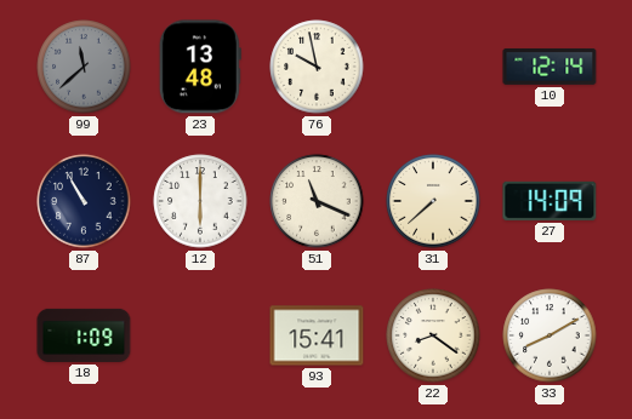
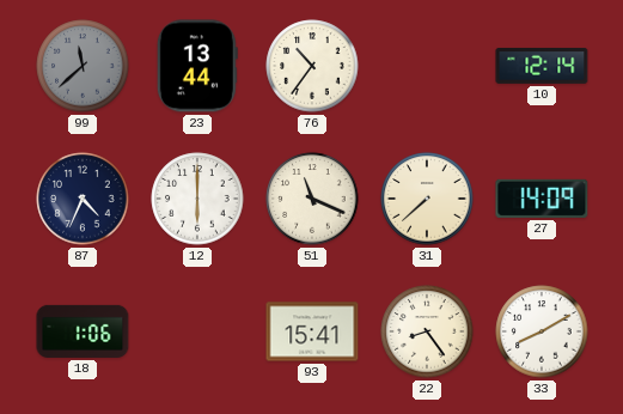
23: 13:48 -> 13:44
76: 9:58 -> 10:36
87: 10:55 -> 4:34
18: 1:09 -> 1:06
22: 8:21 -> 8:24
